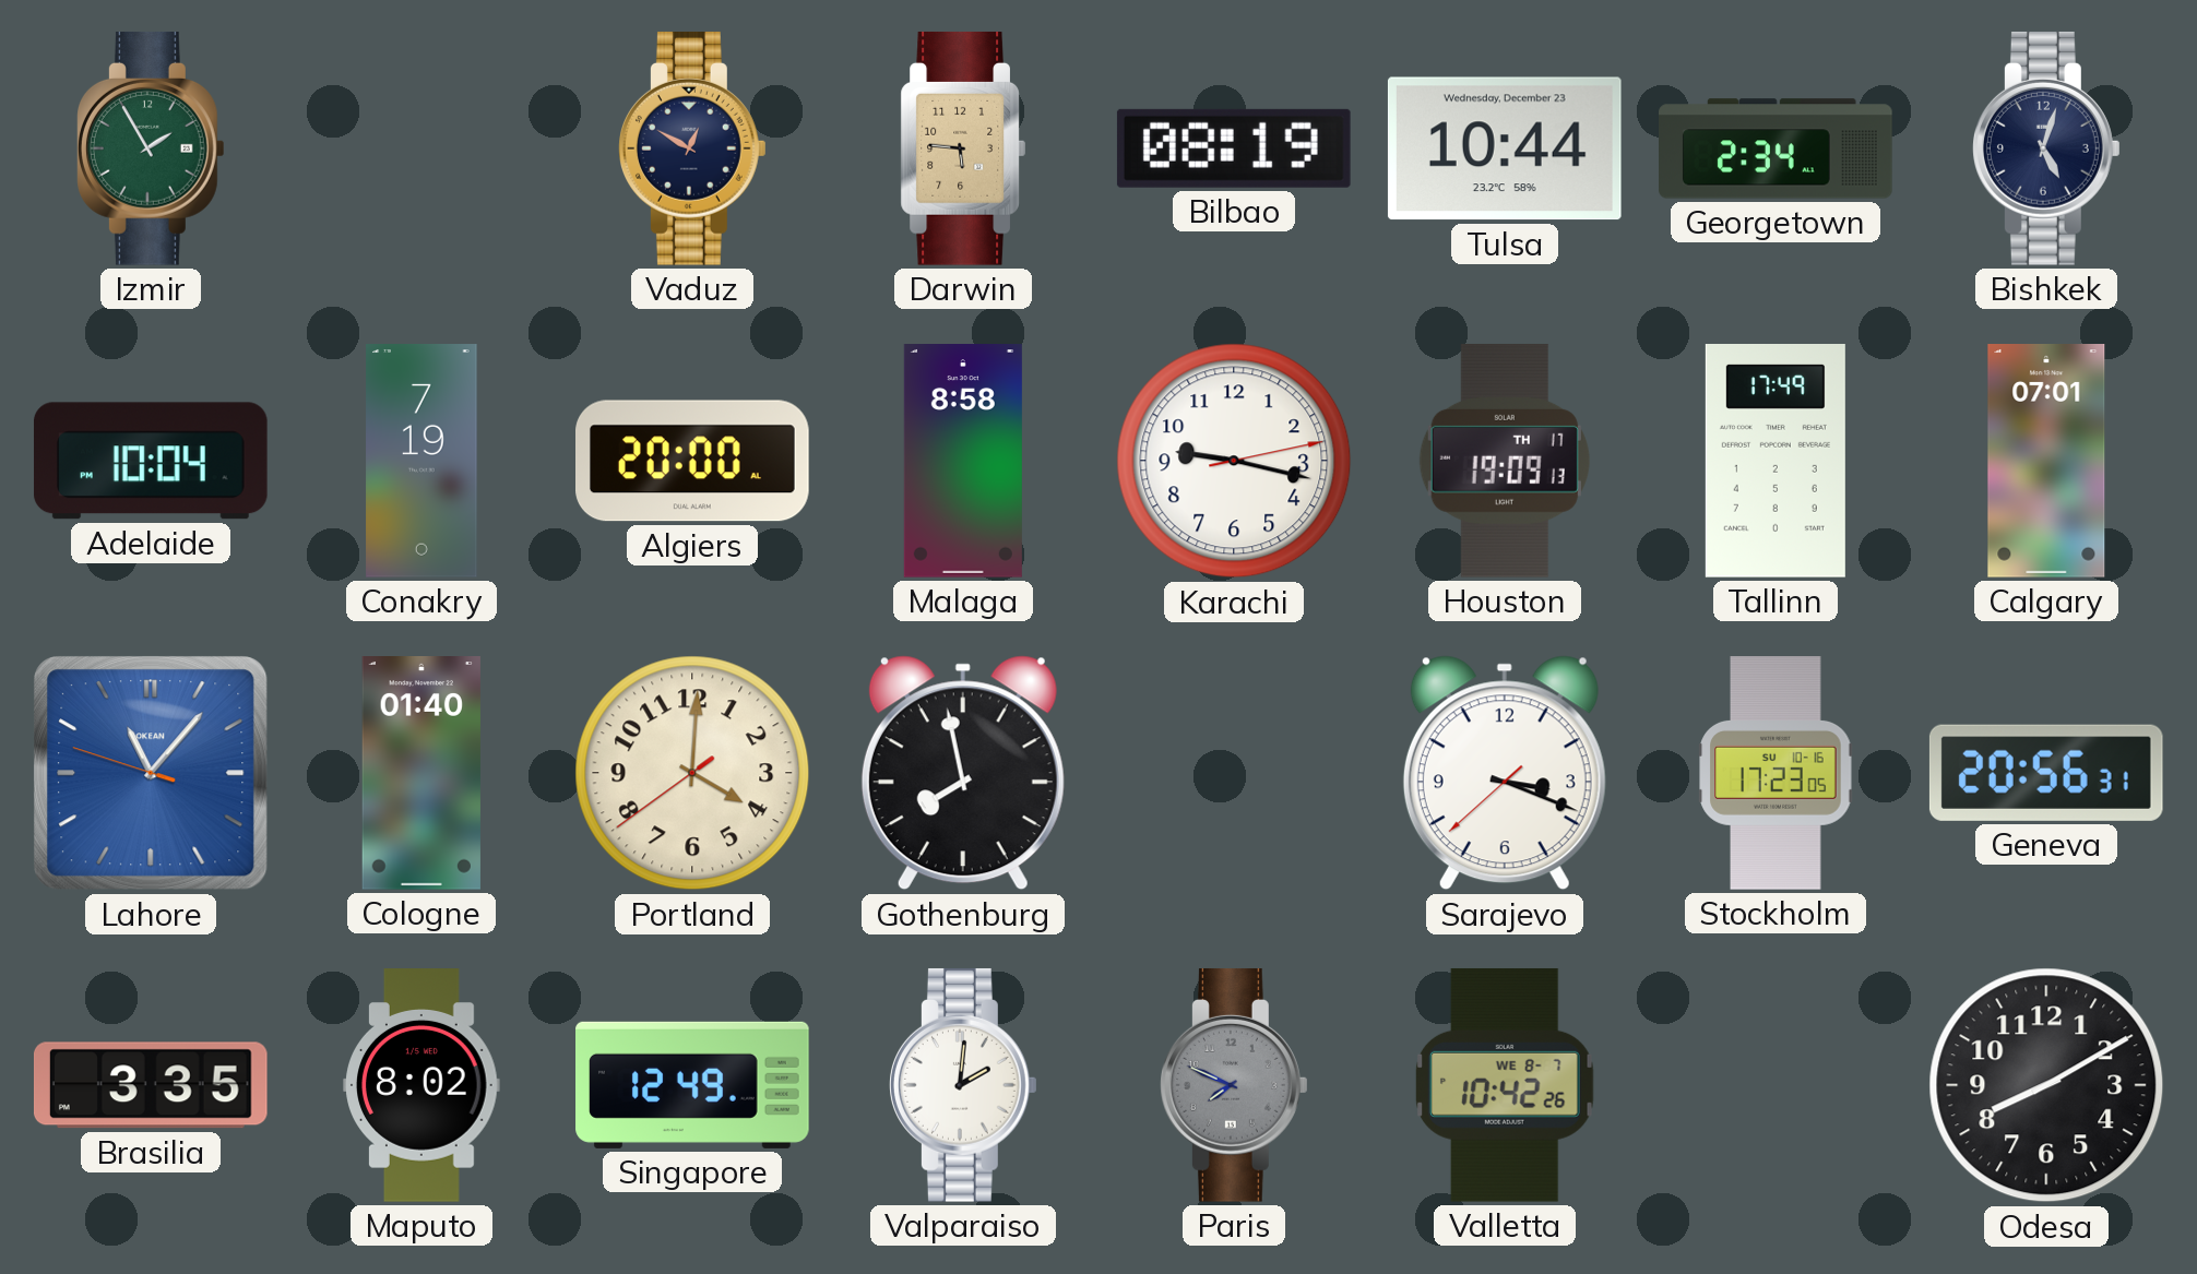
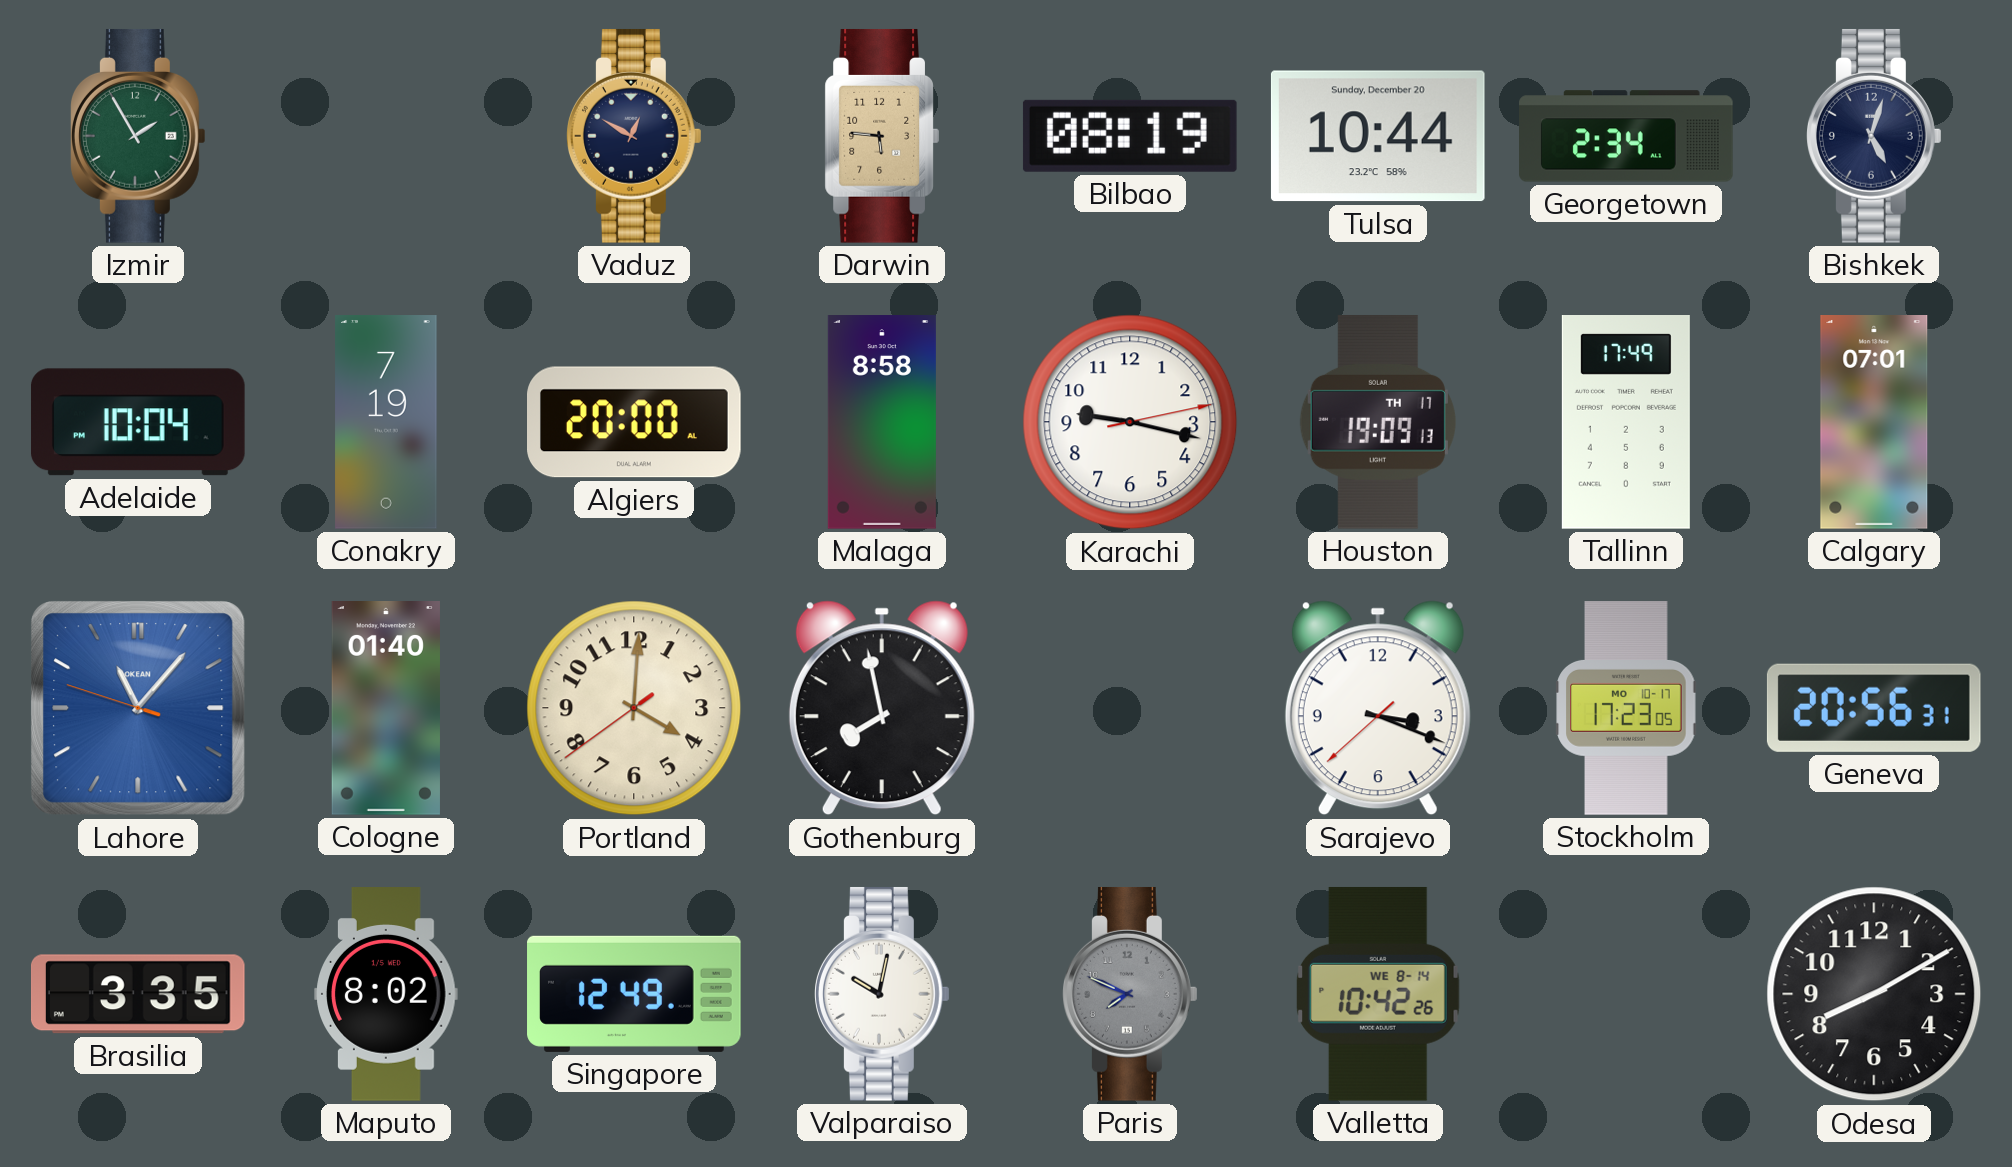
Tulsa date: Wednesday, December 23 -> Sunday, December 20
Stockholm date: SU 10-16 -> MO 10-17
Valparaiso: 2:01 -> 10:02
Valletta date: WE 8-7 -> WE 8-14
